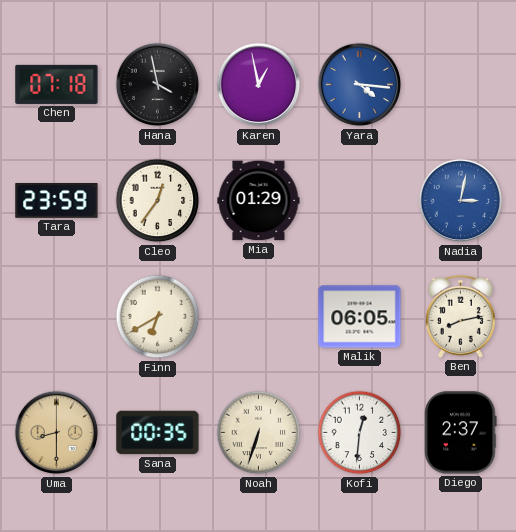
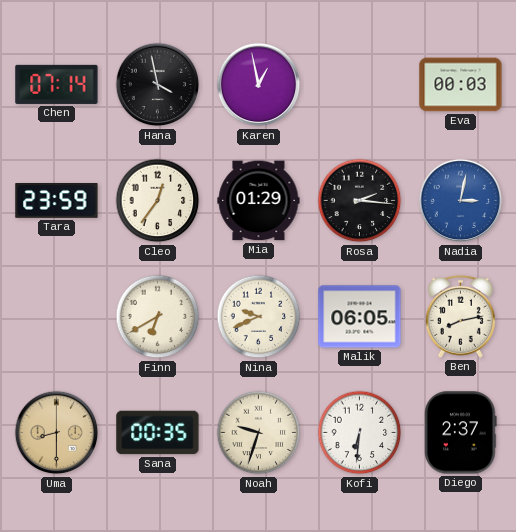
Chen: 07:18 -> 07:14
Yara: 4:16 -> none
Eva: none -> 00:03
Rosa: none -> 2:16
Nina: none -> 9:41
Noah: 6:33 -> 9:33
Kofi: 12:31 -> 6:31
